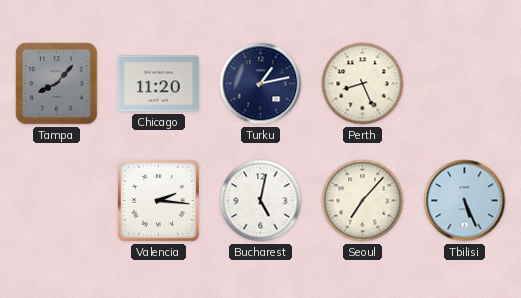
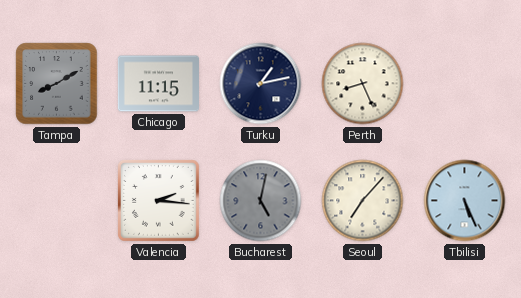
Tampa: 8:07 -> 8:10
Chicago: 11:20 -> 11:15
Bucharest dial: white -> grey
